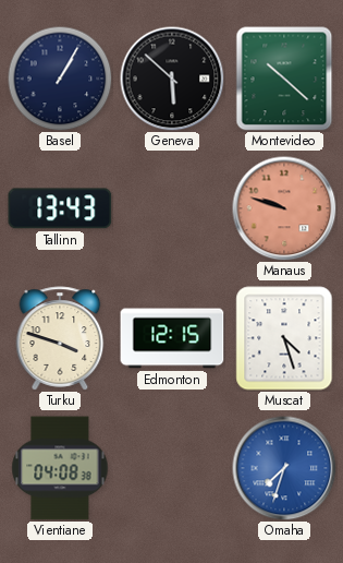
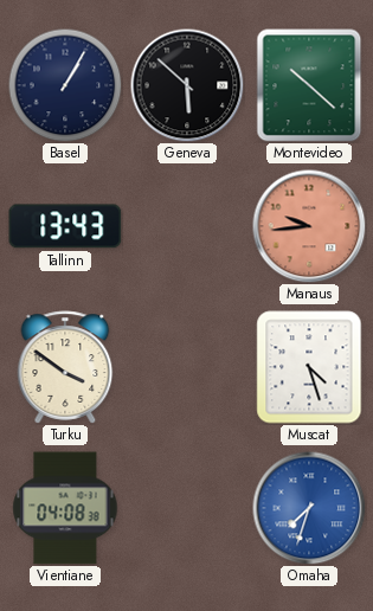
Manaus: 9:48 -> 9:44
Turku: 3:48 -> 3:51
Edmonton: 12:15 -> none
